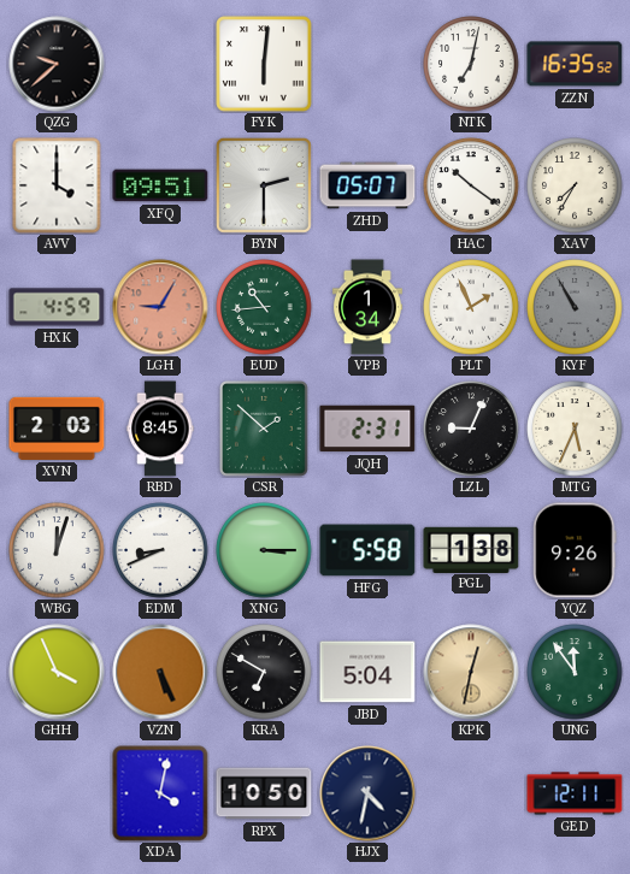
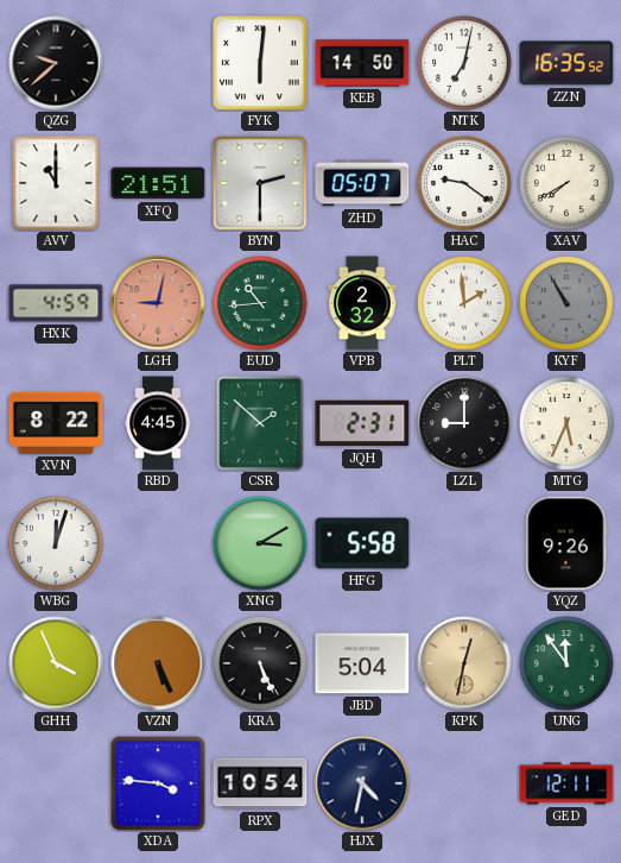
KEB: none -> 14:50
AVV: 4:00 -> 11:00
XFQ: 09:51 -> 21:51
HAC: 10:21 -> 9:21
XAV: 7:35 -> 7:40
LGH: 9:05 -> 9:02
VPB: 1:34 -> 2:32
PLT: 1:56 -> 1:59
XVN: 2:03 -> 8:22
RBD: 8:45 -> 4:45
LZL: 9:04 -> 9:00
EDM: 8:41 -> none
XNG: 3:15 -> 3:10
PGL: 1:38 -> none
KRA: 6:50 -> 5:26
XDA: 4:02 -> 3:46
RPX: 10:50 -> 10:54
